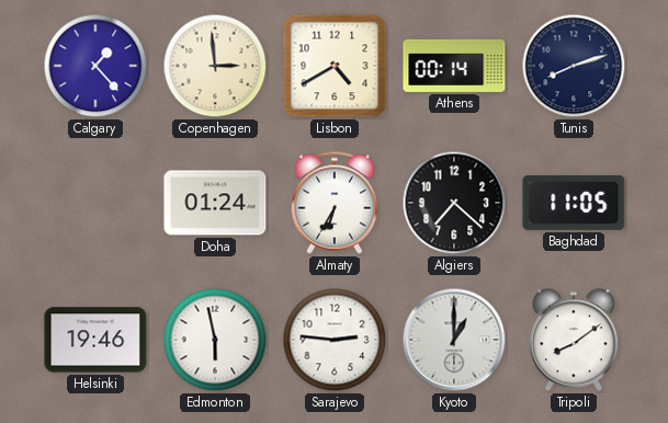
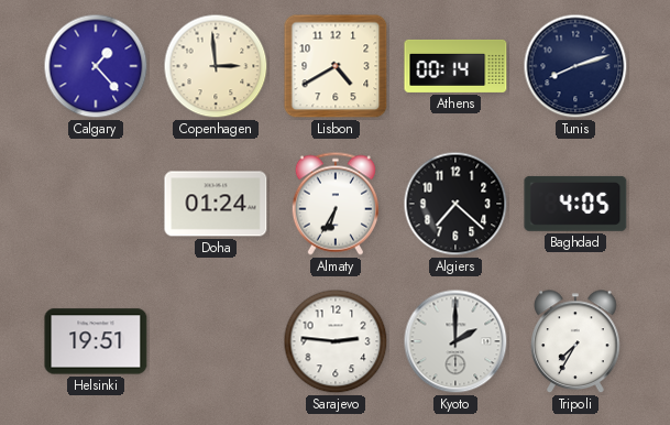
Baghdad: 11:05 -> 4:05
Helsinki: 19:46 -> 19:51
Edmonton: 5:58 -> none
Kyoto: 1:00 -> 2:00
Tripoli: 8:09 -> 7:35
